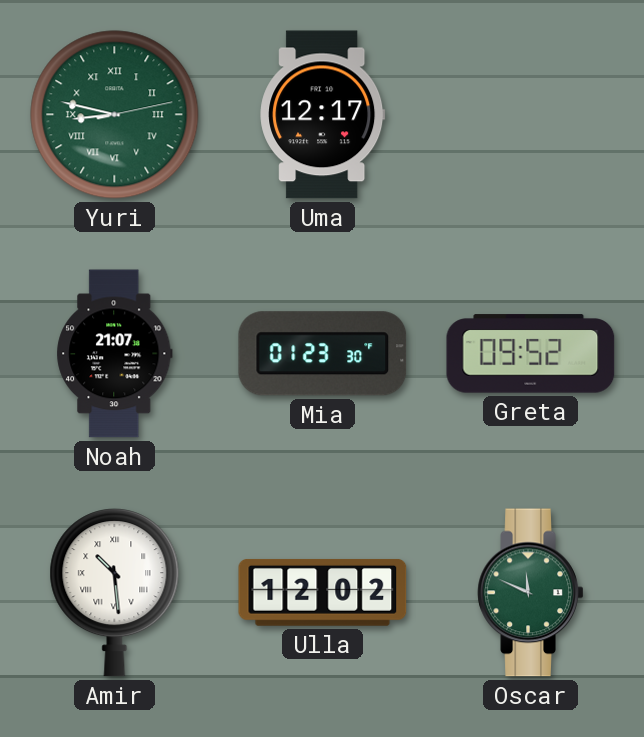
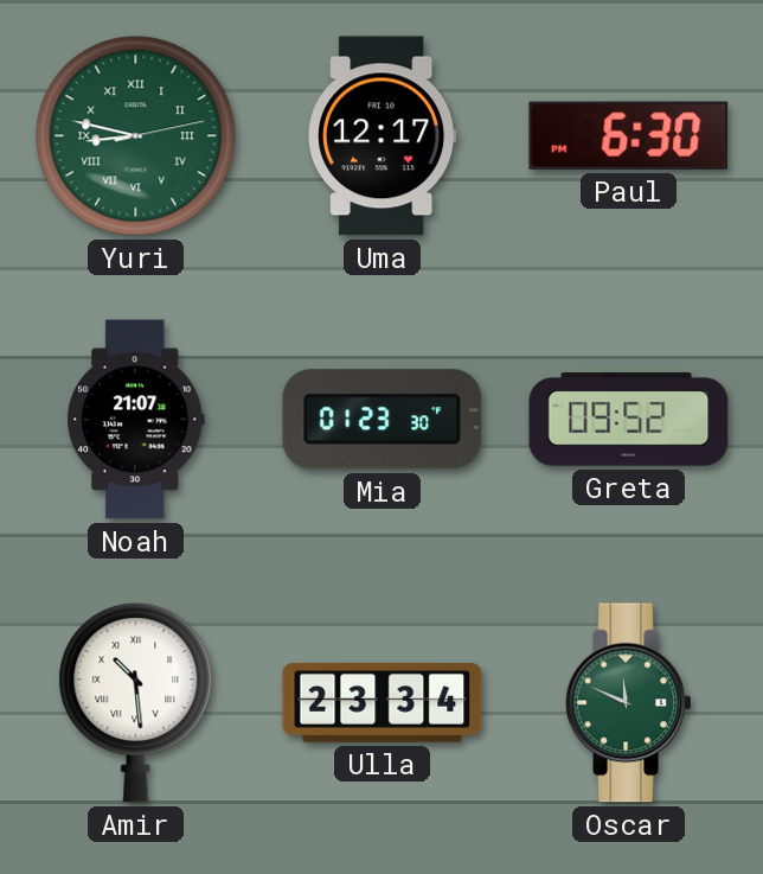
Paul: none -> 6:30
Ulla: 12:02 -> 23:34
